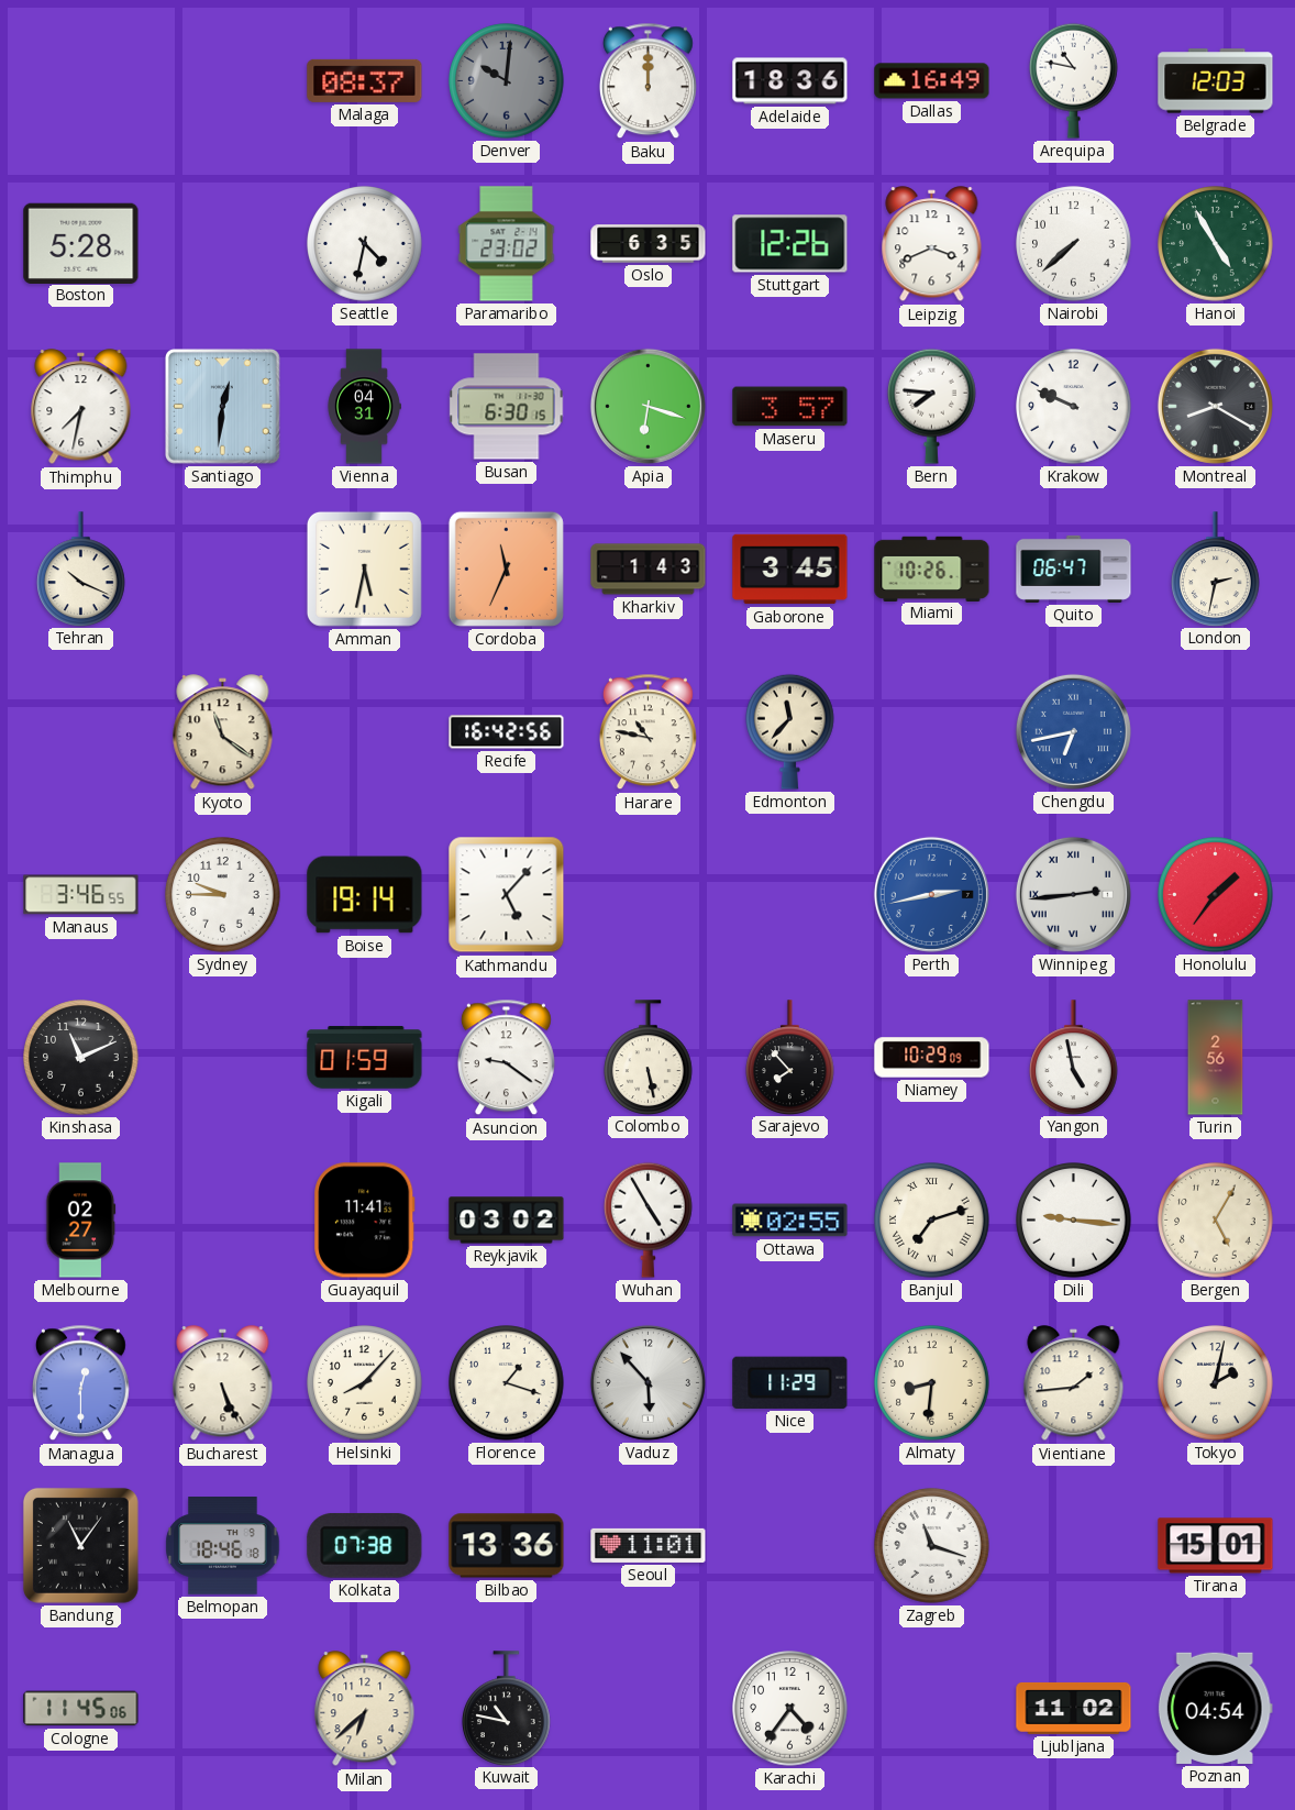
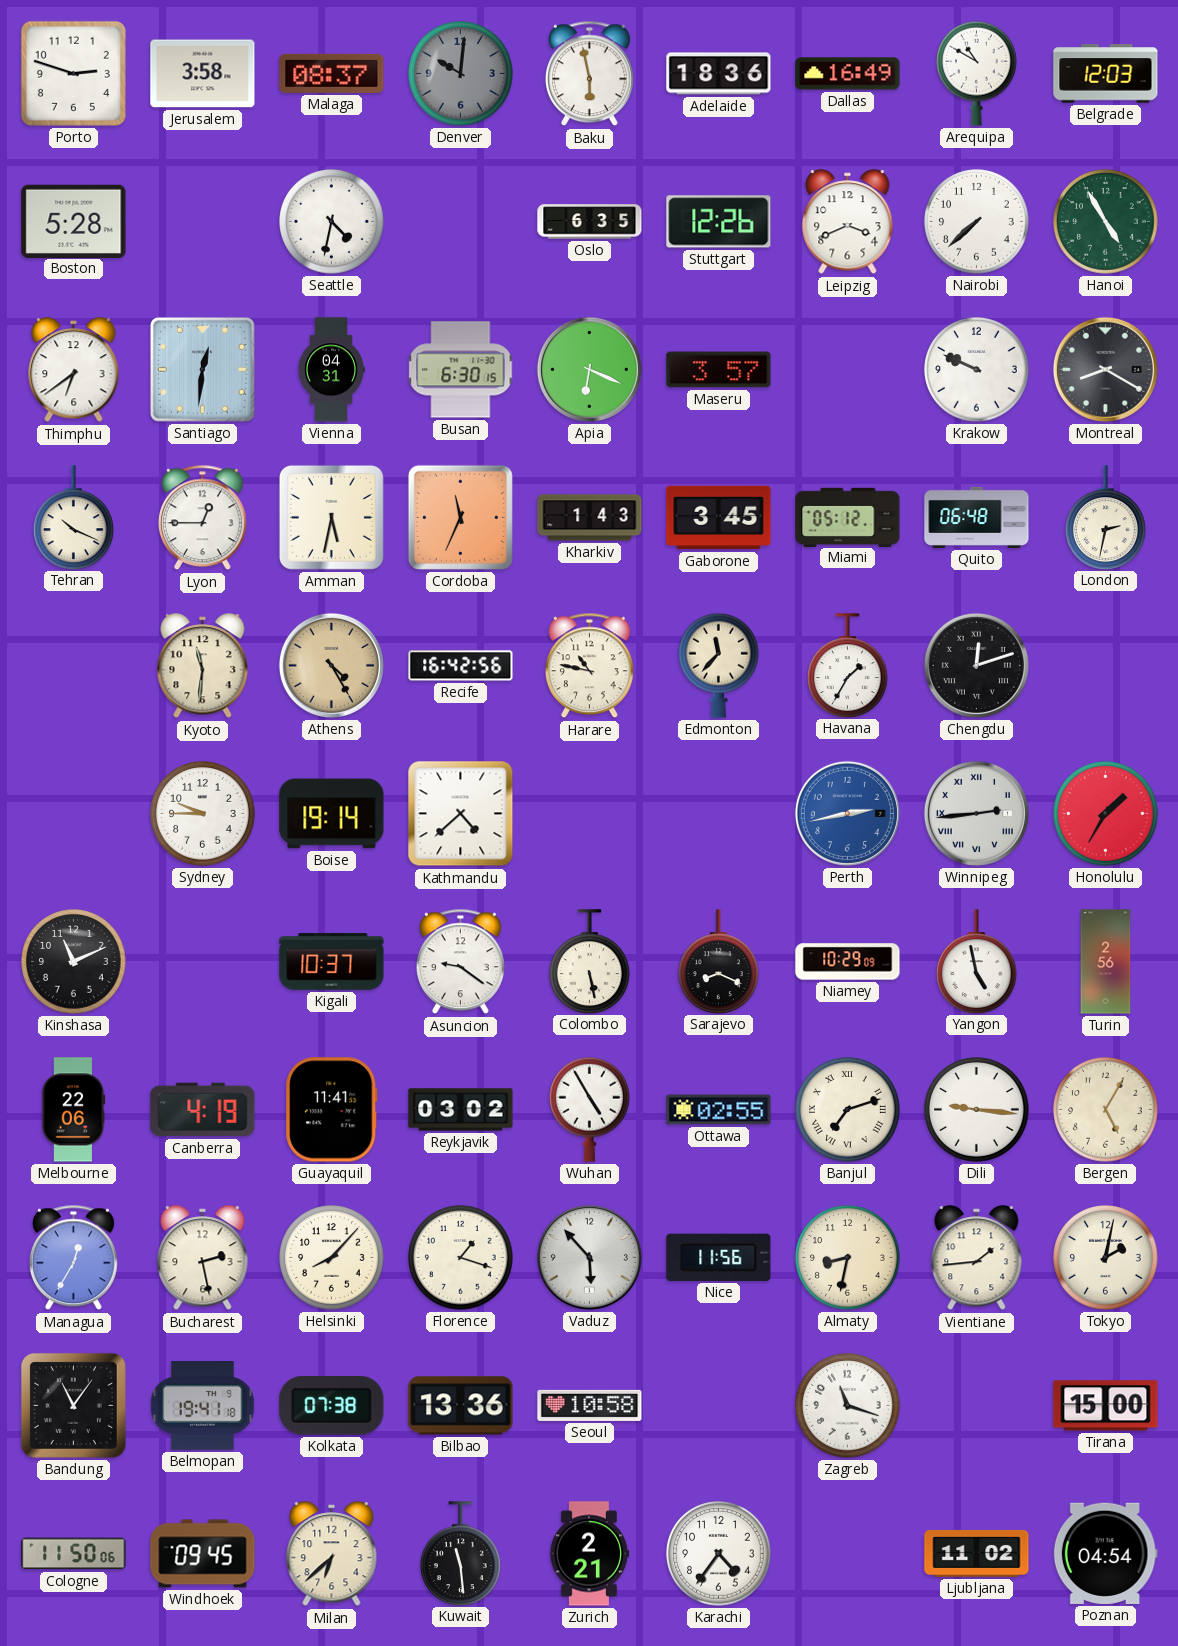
Porto: none -> 2:48
Jerusalem: none -> 3:58
Baku: 12:00 -> 5:58
Arequipa: 10:47 -> 10:50
Paramaribo: 23:02 -> none
Thimphu: 7:32 -> 6:39
Apia: 6:18 -> 6:19
Bern: 7:46 -> none
Lyon: none -> 12:45
Miami: 10:26 -> 05:12
Quito: 06:47 -> 06:48
Kyoto: 11:21 -> 11:31
Athens: none -> 4:25
Havana: none -> 1:35
Chengdu: 6:43 -> 12:12
Chengdu dial: blue -> black
Manaus: 3:46 -> none
Kathmandu: 5:07 -> 4:38
Honolulu: 1:36 -> 1:35
Kigali: 01:59 -> 10:37
Sarajevo: 7:53 -> 8:19
Melbourne: 02:27 -> 22:06
Canberra: none -> 4:19
Managua: 12:30 -> 12:35
Bucharest: 5:26 -> 2:28
Nice: 11:29 -> 11:56
Almaty: 8:31 -> 8:32
Belmopan: 18:46 -> 19:41
Seoul: 11:01 -> 10:58
Tirana: 15:01 -> 15:00
Cologne: 11:45 -> 11:50
Windhoek: none -> 09:45
Kuwait: 10:47 -> 11:29
Zurich: none -> 2:21
